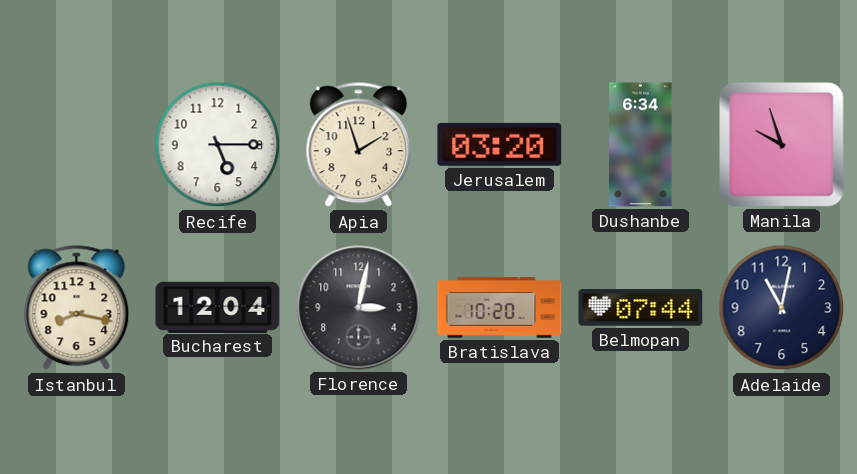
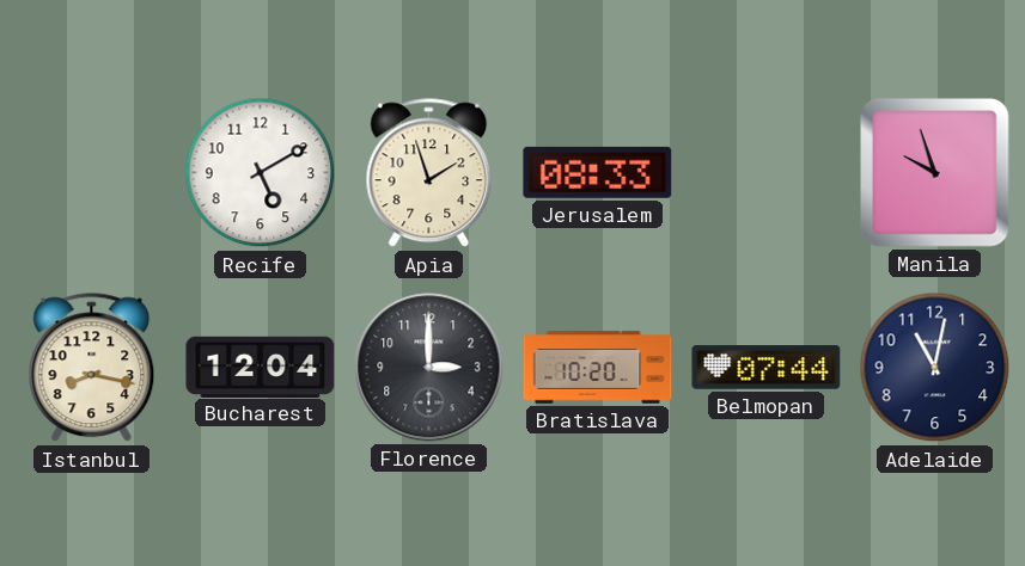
Recife: 5:15 -> 5:10
Jerusalem: 03:20 -> 08:33
Dushanbe: 6:34 -> none
Florence: 3:02 -> 3:00
